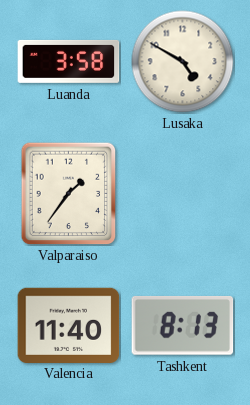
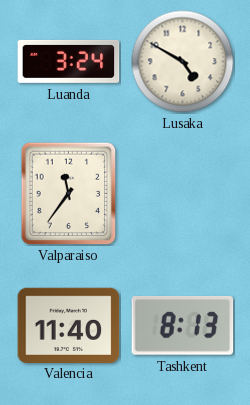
Luanda: 3:58 -> 3:24
Valparaiso: 1:36 -> 11:36
